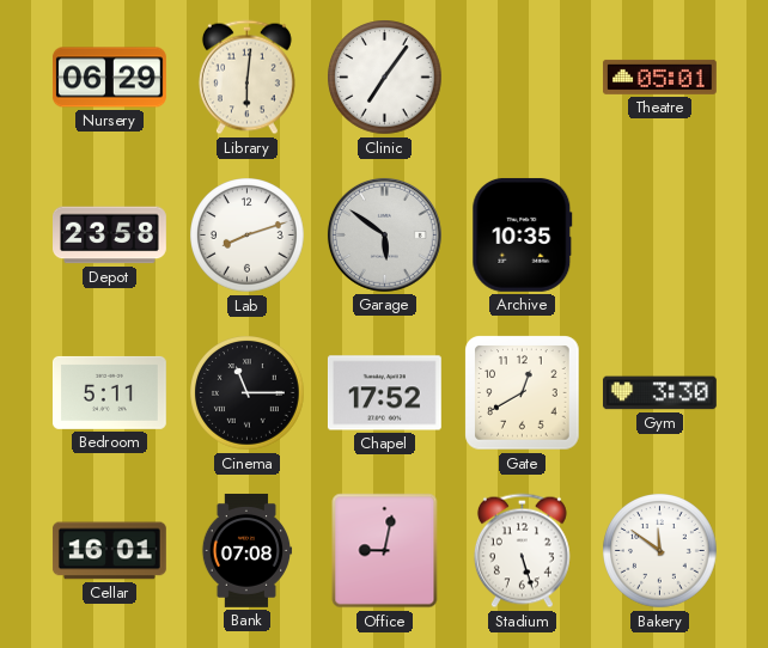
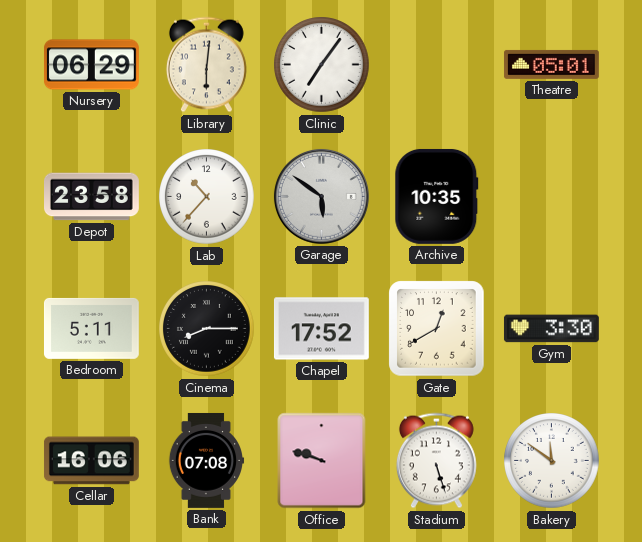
Lab: 8:12 -> 10:37
Cinema: 11:15 -> 8:15
Cellar: 16:01 -> 16:06
Office: 9:02 -> 9:48
